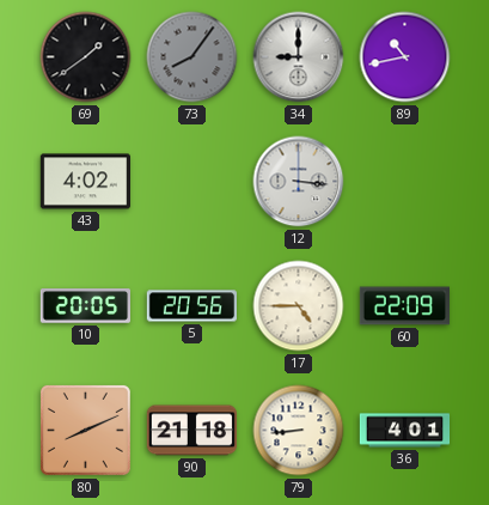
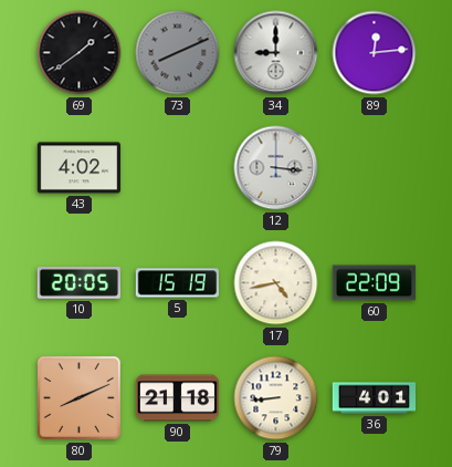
73: 8:06 -> 8:11
89: 10:43 -> 12:14
5: 20:56 -> 15:19
17: 4:45 -> 4:43
